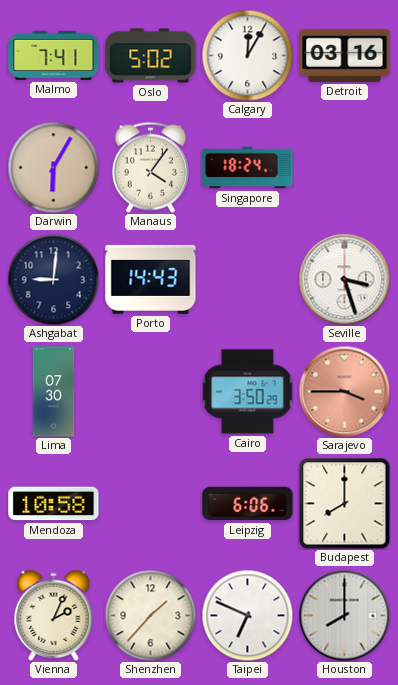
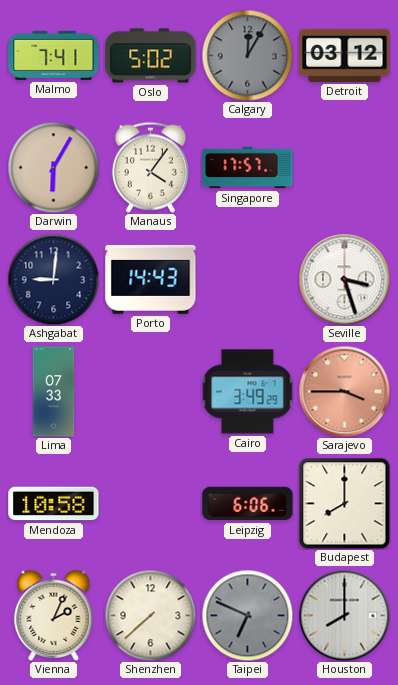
Calgary dial: white -> grey
Detroit: 03:16 -> 03:12
Singapore: 18:24 -> 17:57
Lima: 07:30 -> 07:33
Cairo: 3:50 -> 3:49
Shenzhen: 1:37 -> 7:38
Taipei dial: white -> grey
